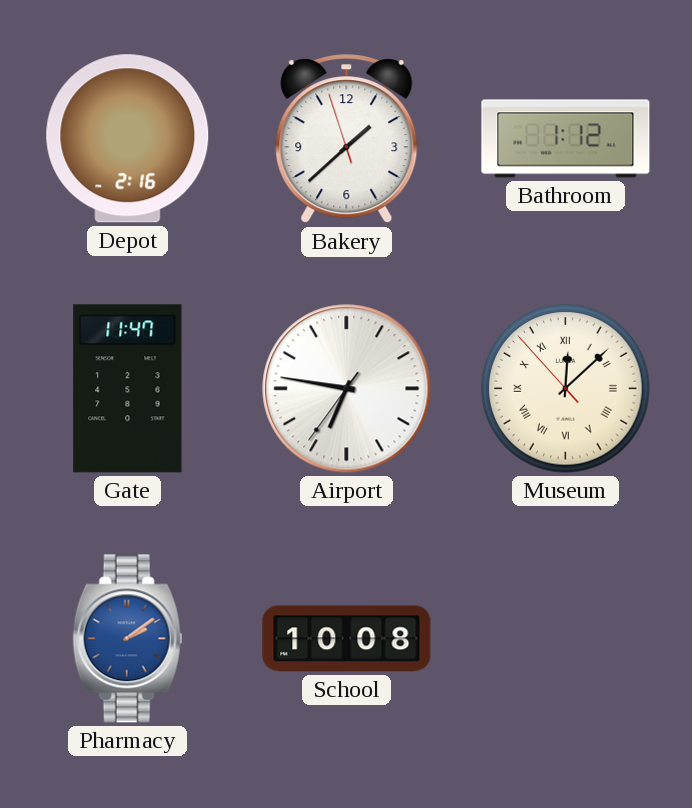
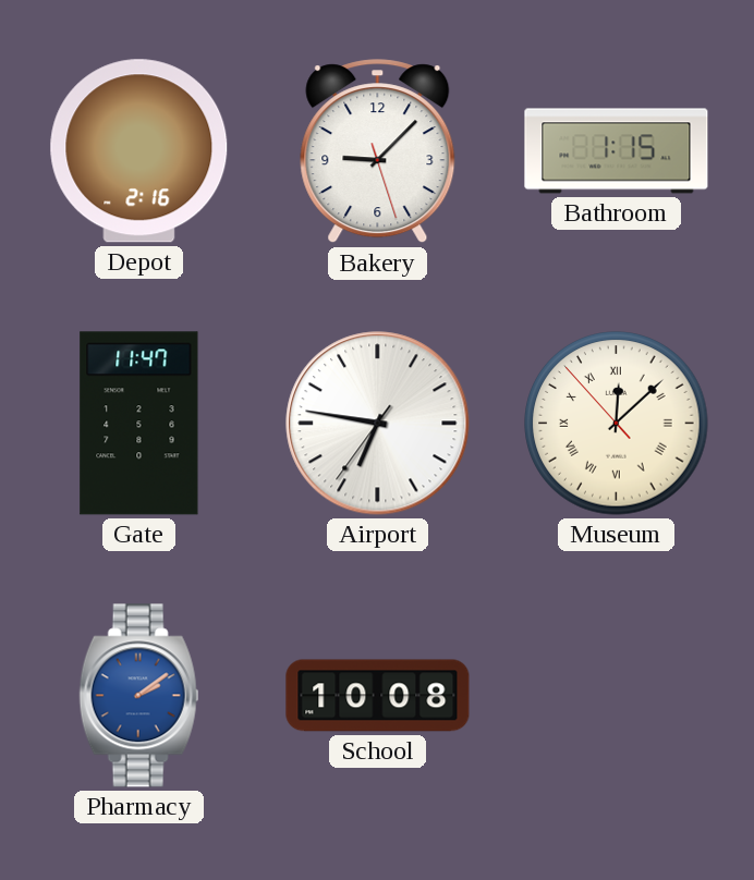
Bakery: 1:37 -> 9:07
Bathroom: 1:12 -> 1:15
